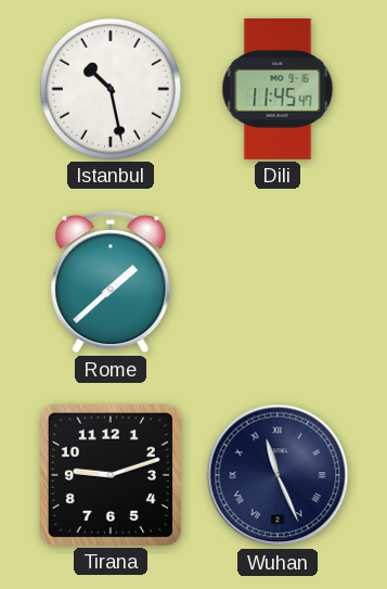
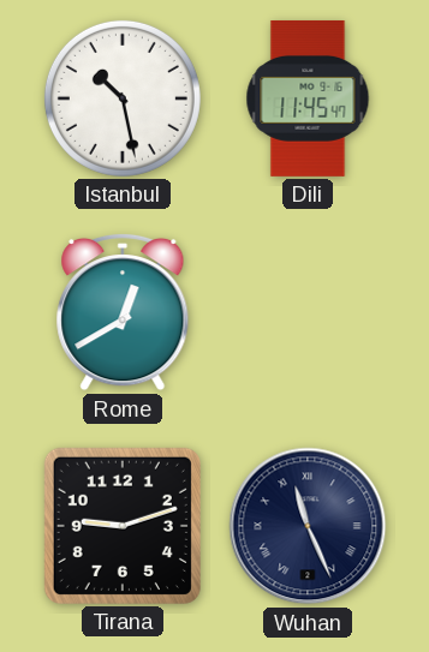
Rome: 1:38 -> 12:40
